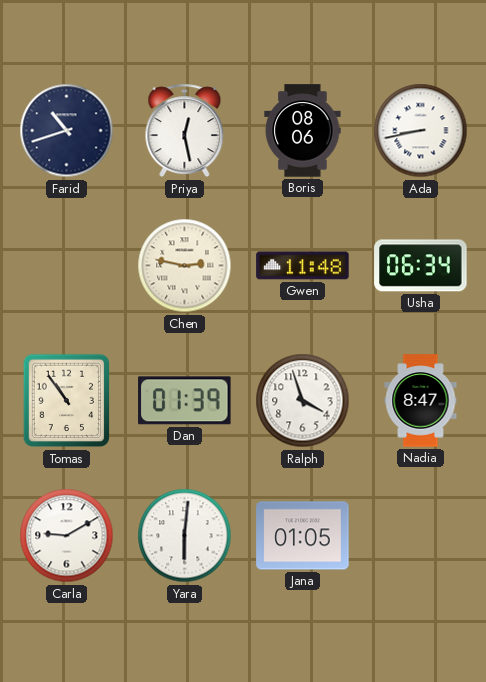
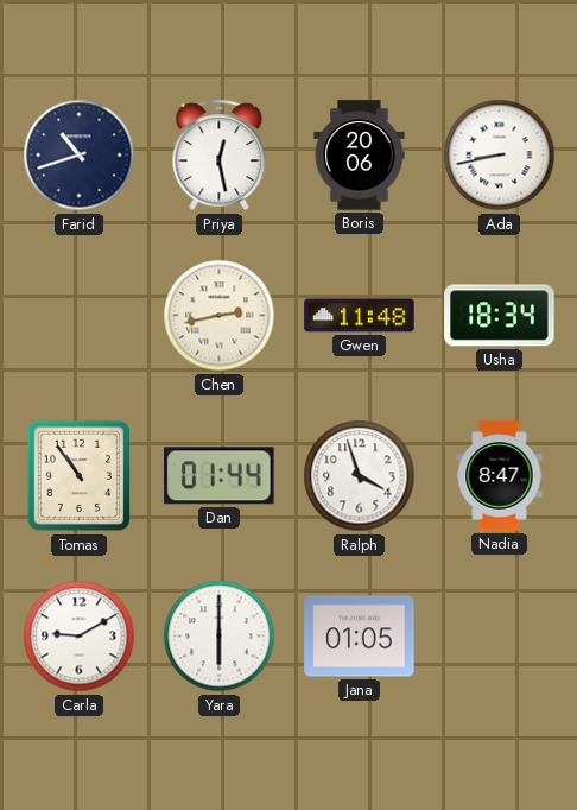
Boris: 08:06 -> 20:06
Chen: 2:47 -> 2:43
Usha: 06:34 -> 18:34
Dan: 01:39 -> 01:44
Yara: 6:01 -> 6:00
